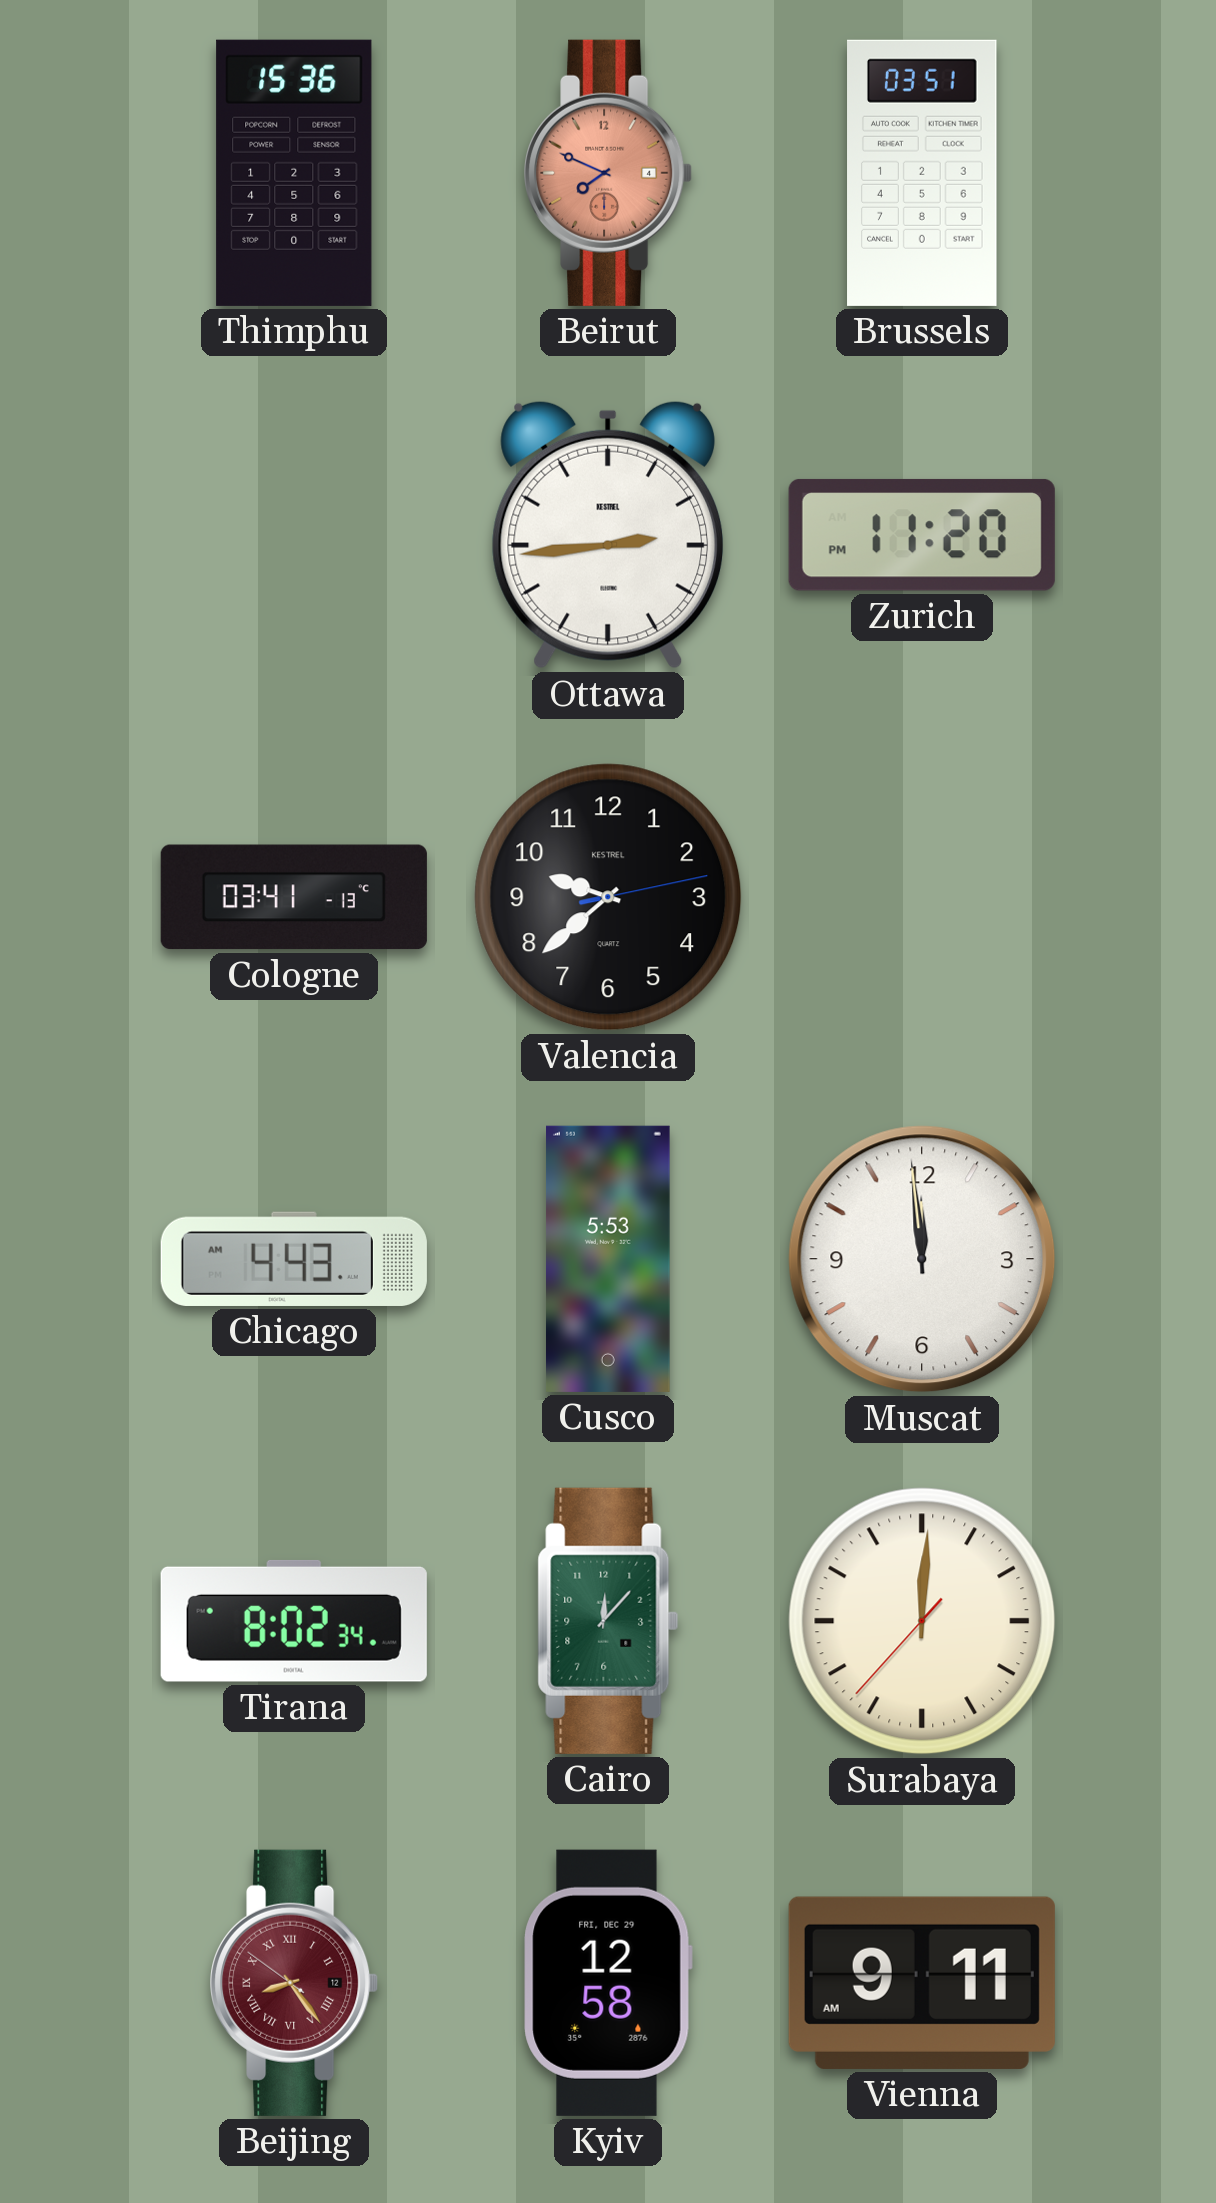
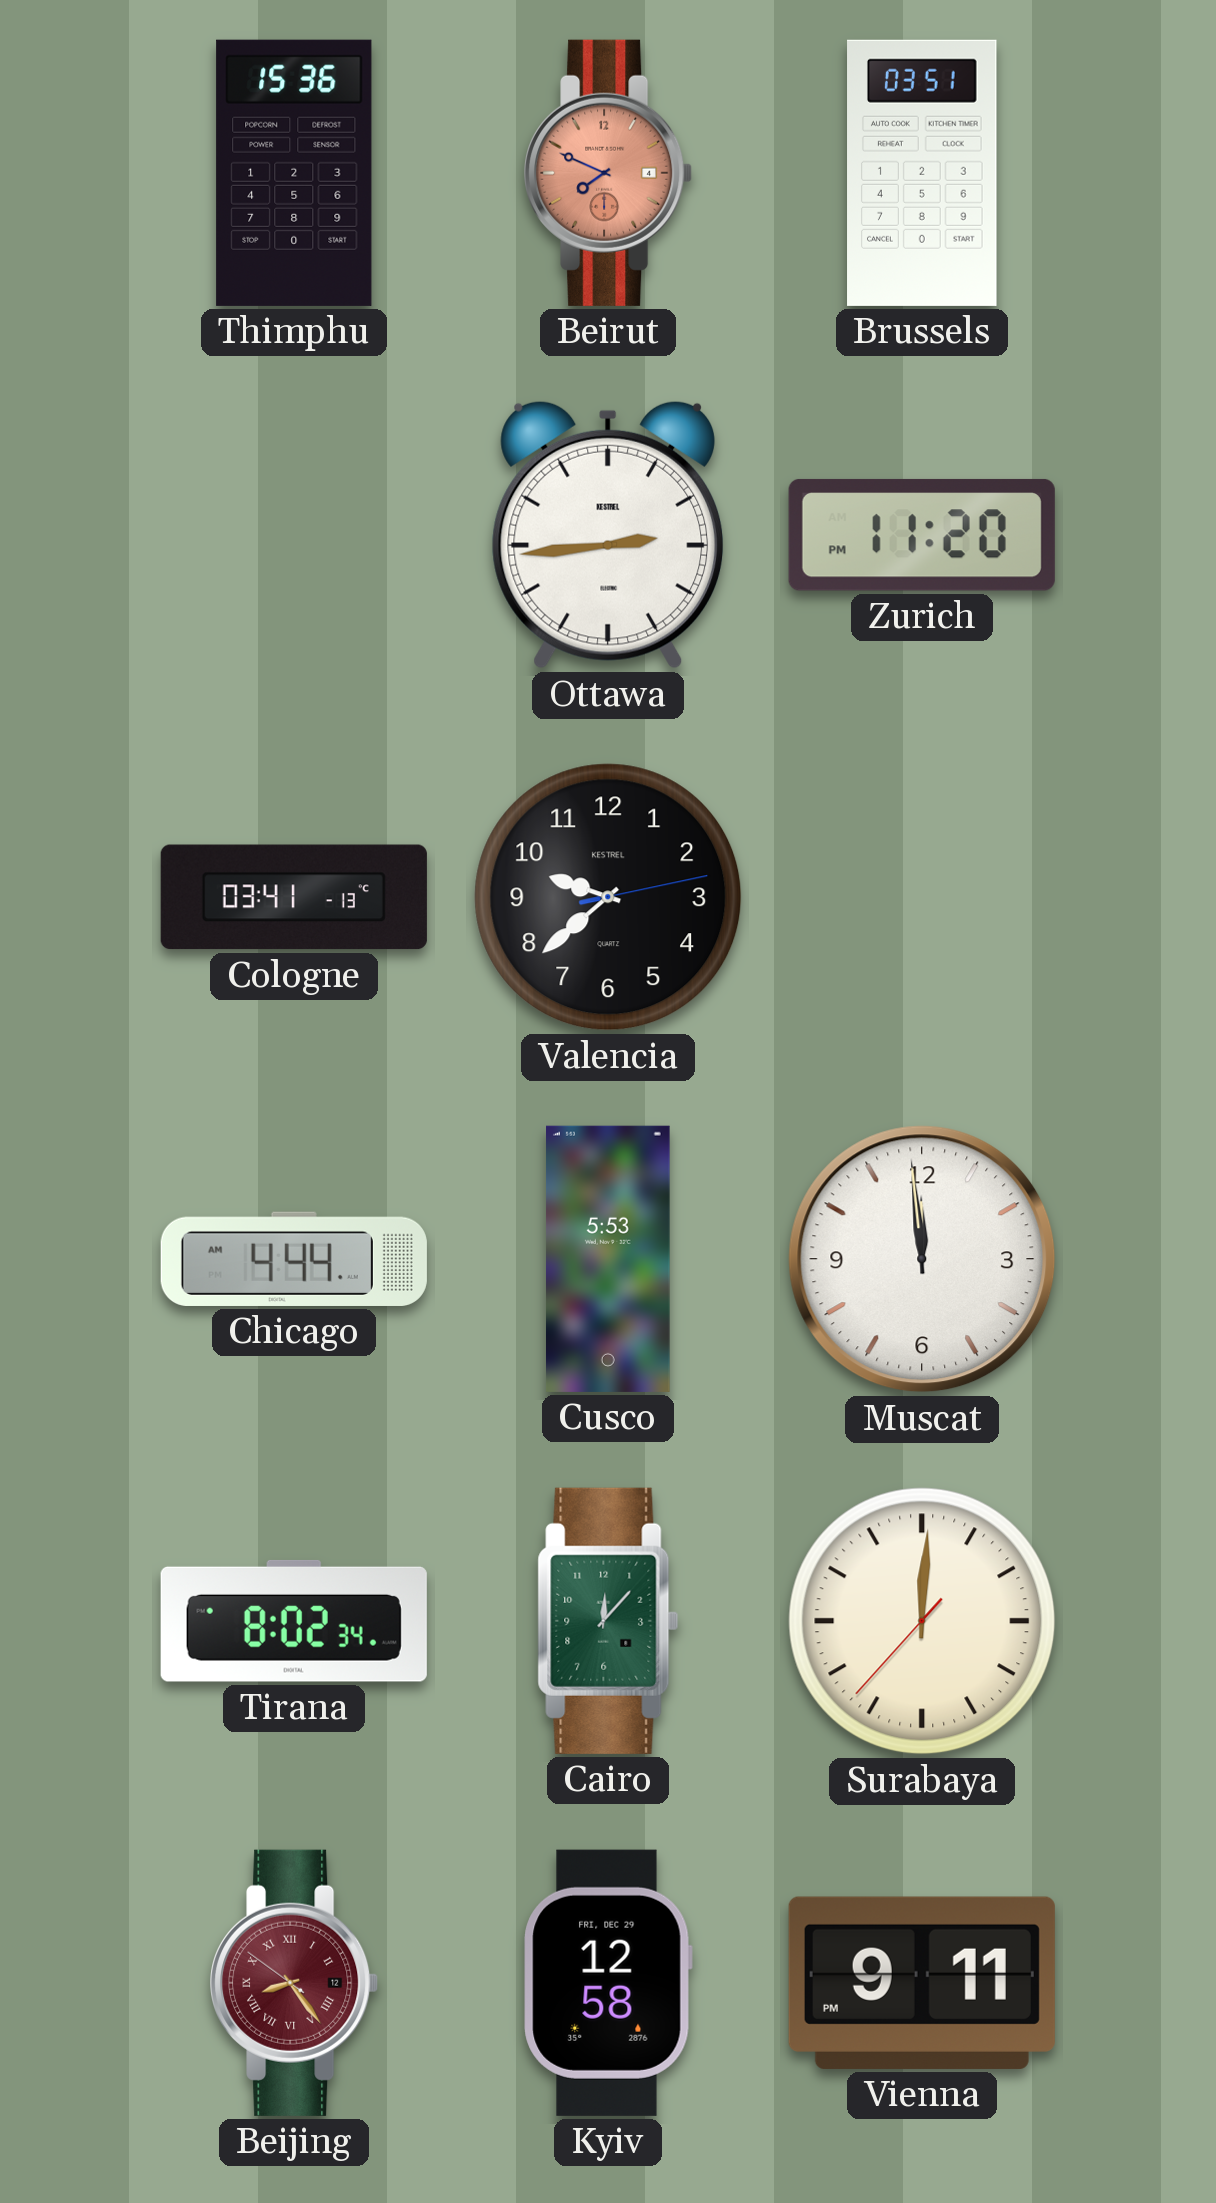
Chicago: 4:43 -> 4:44
Vienna: 9:11 AM -> 9:11 PM
